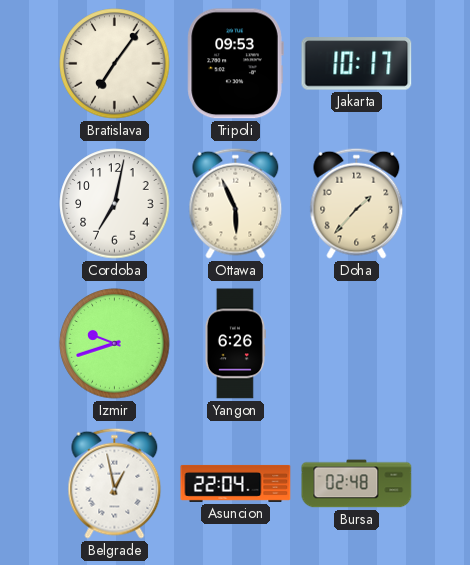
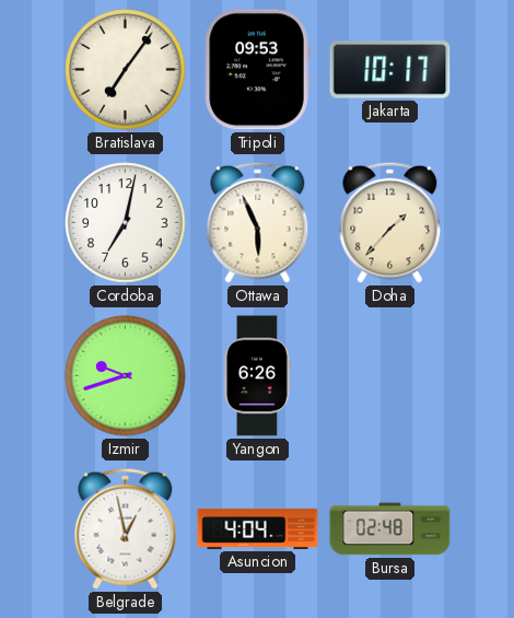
Asuncion: 22:04 -> 4:04
